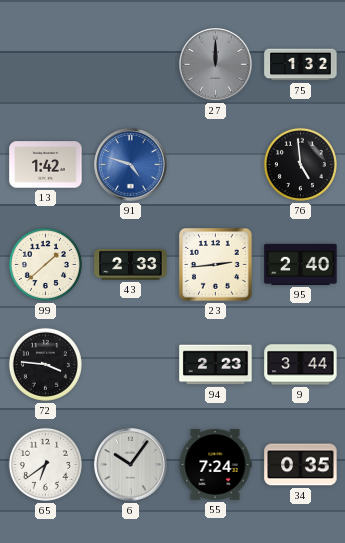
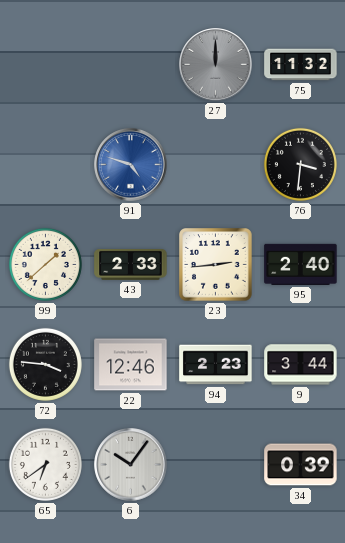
75: 1:32 -> 11:32
13: 1:42 -> none
76: 4:59 -> 3:31
22: none -> 12:46
55: 7:24 -> none
34: 0:35 -> 0:39
